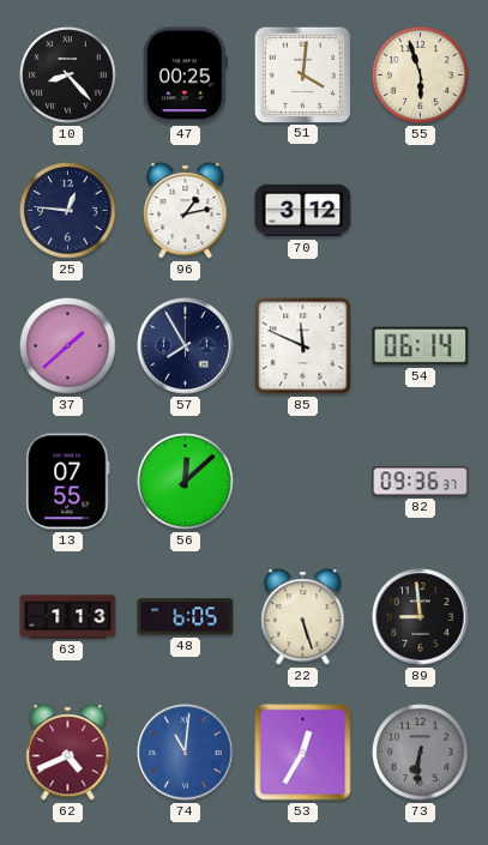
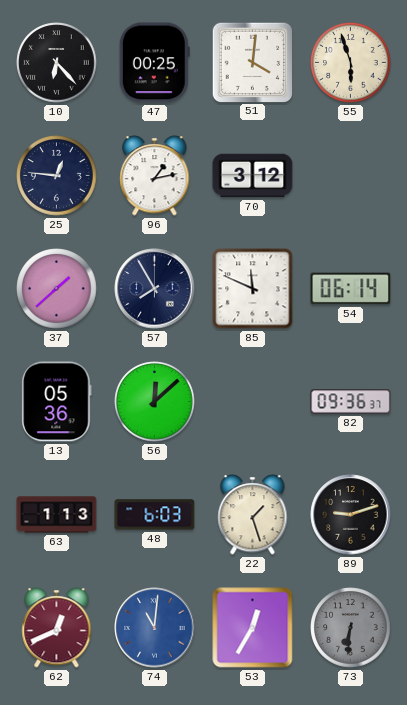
10: 8:23 -> 6:23
13: 07:55 -> 05:36
48: 6:05 -> 6:03
22: 5:27 -> 1:27
89: 8:59 -> 9:12
62: 4:41 -> 12:41
